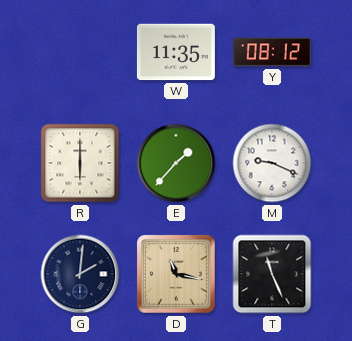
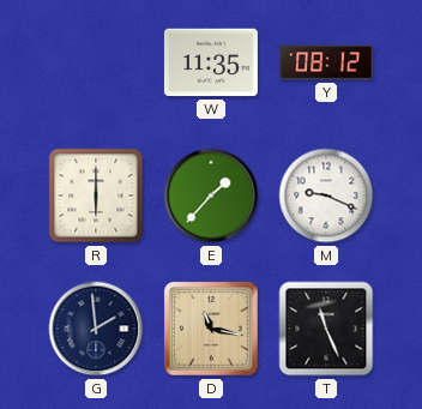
G: 2:01 -> 1:59
